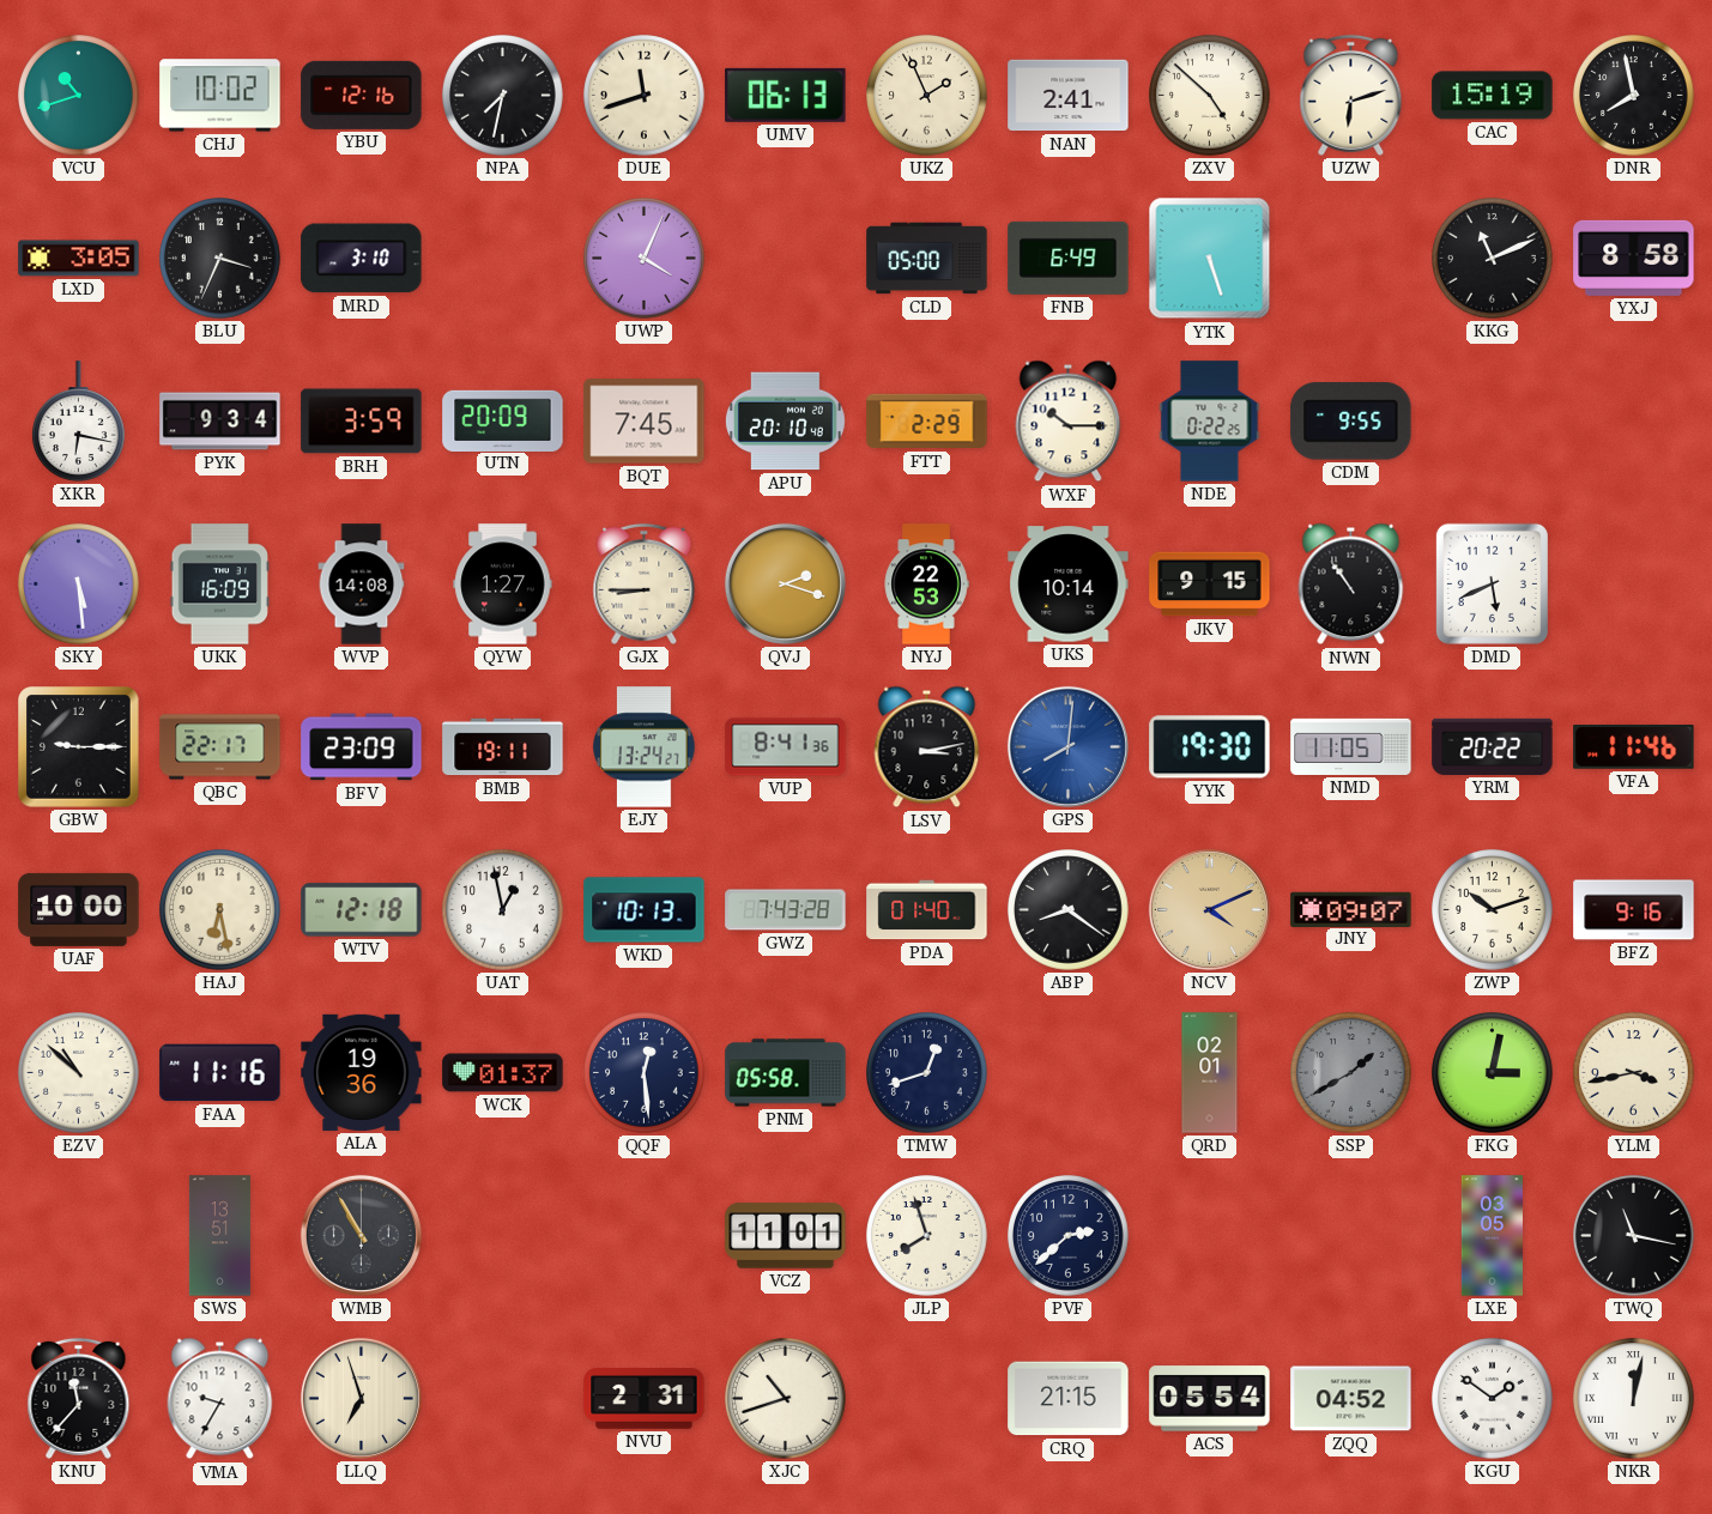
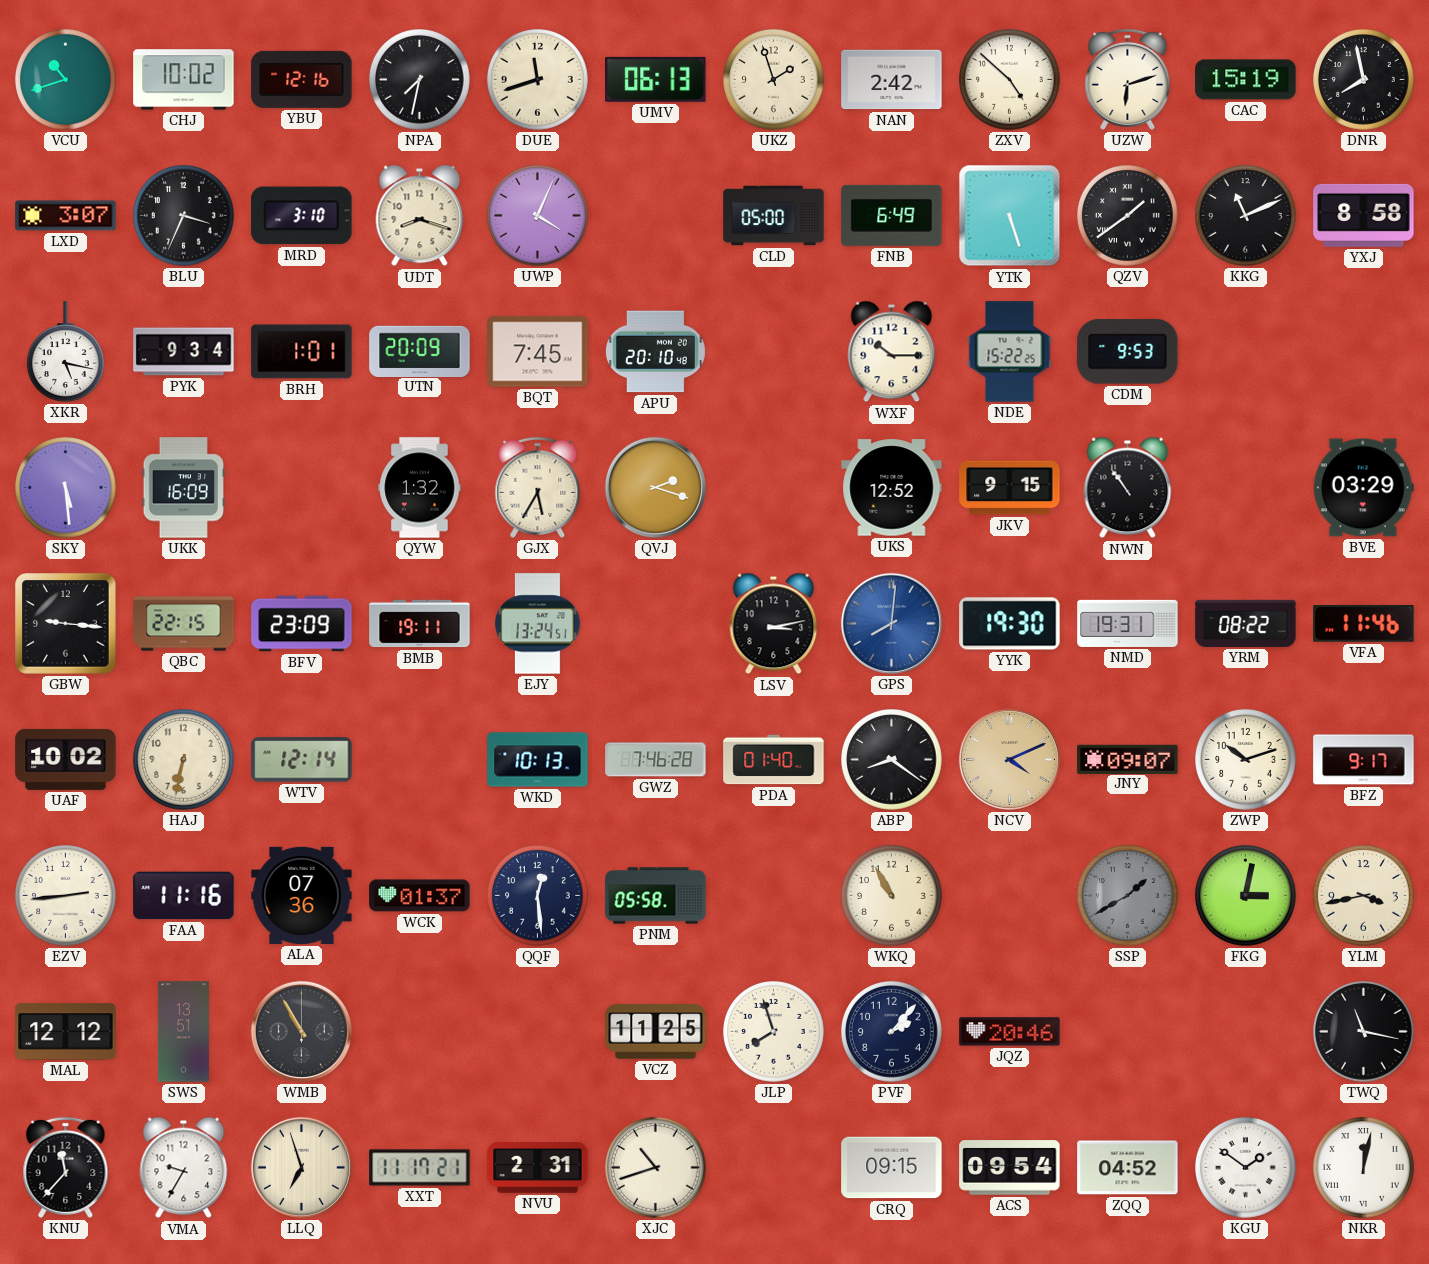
UKZ: 1:56 -> 1:57
NAN: 2:41 -> 2:42
LXD: 3:05 -> 3:07
UDT: none -> 8:18
QZV: none -> 1:39
XKR: 6:17 -> 5:17
BRH: 3:59 -> 1:01
FTT: 2:29 -> none
NDE: 0:22 -> 15:22
CDM: 9:55 -> 9:53
WVP: 14:08 -> none
QYW: 1:27 -> 1:32
GJX: 8:45 -> 5:35
NYJ: 22:53 -> none
UKS: 10:14 -> 12:52
DMD: 5:41 -> none
BVE: none -> 03:29
GBW: 9:15 -> 9:16
QBC: 22:17 -> 22:15
EJY: 13:24:27 -> 13:24:51
VUP: 8:41 -> none
NMD: 11:05 -> 19:31
YRM: 20:22 -> 08:22
UAF: 10:00 -> 10:02
HAJ: 6:28 -> 6:32
WTV: 12:18 -> 12:14
UAT: 12:58 -> none
GWZ: 7:43 -> 7:46
BFZ: 9:16 -> 9:17
EZV: 10:52 -> 2:44
ALA: 19:36 -> 07:36
TMW: 12:42 -> none
WKQ: none -> 10:55
QRD: 02:01 -> none
MAL: none -> 12:12
VCZ: 11:01 -> 11:25
PVF: 2:38 -> 2:07
JQZ: none -> 20:46
LXE: 03:05 -> none
XXT: none -> 11:17
CRQ: 21:15 -> 09:15
ACS: 05:54 -> 09:54
